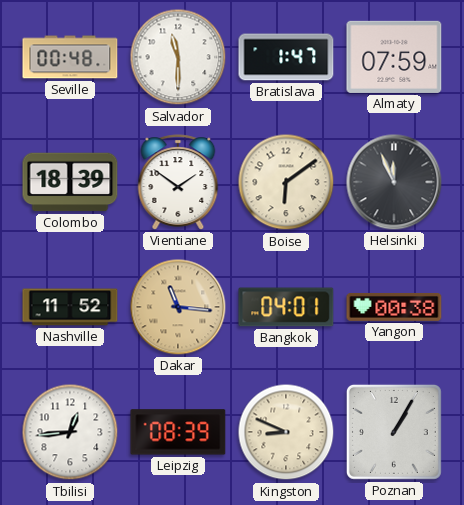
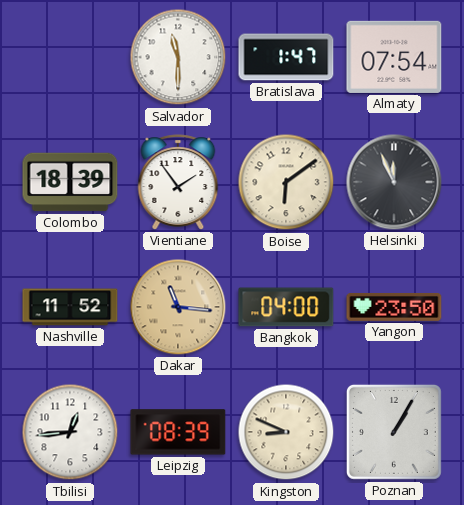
Seville: 00:48 -> none
Almaty: 07:59 -> 07:54
Vientiane: 1:51 -> 1:54
Bangkok: 04:01 -> 04:00
Yangon: 00:38 -> 23:50
